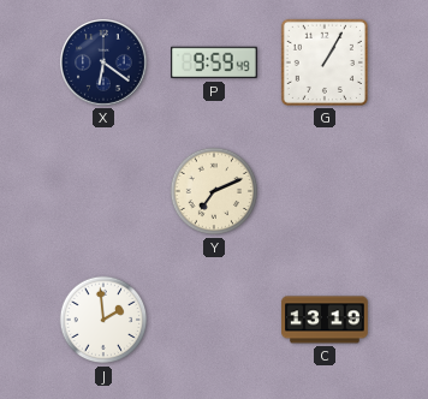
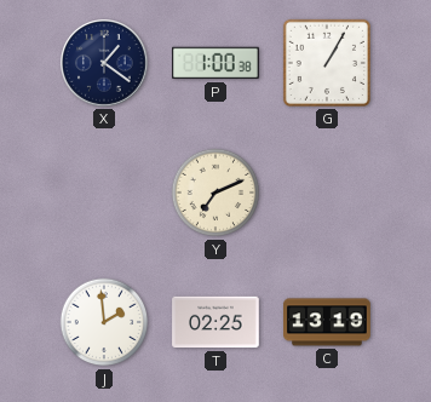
X: 6:21 -> 1:21
P: 9:59 -> 1:00
T: none -> 02:25
